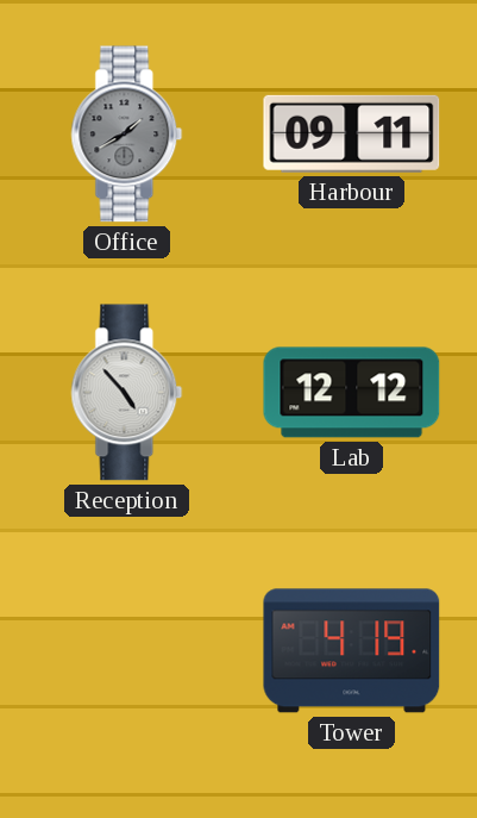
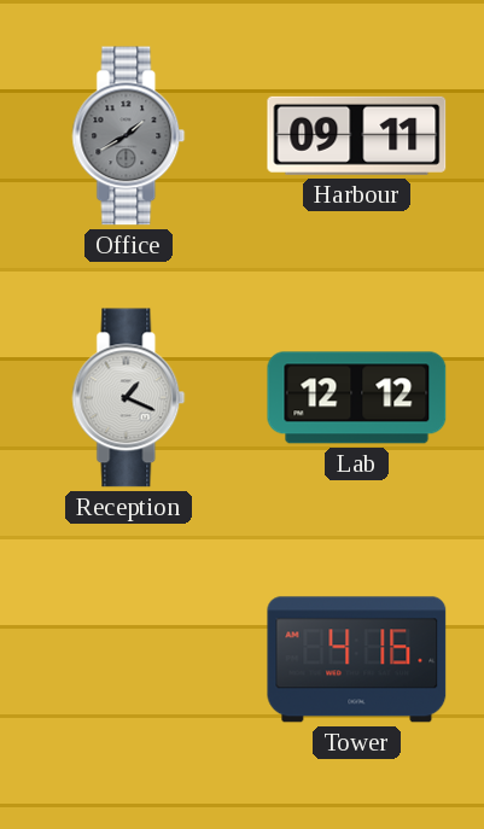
Reception: 4:53 -> 1:19
Tower: 4:19 -> 4:16
